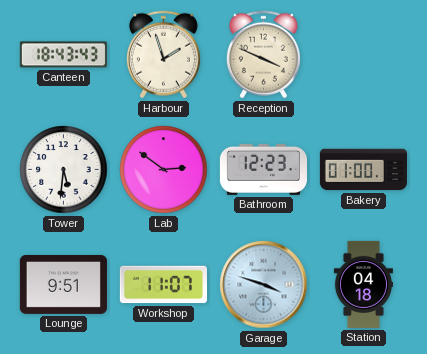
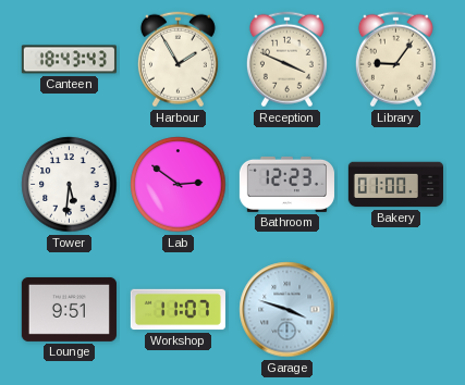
Harbour: 1:57 -> 1:55
Library: none -> 9:06
Station: 04:18 -> none
